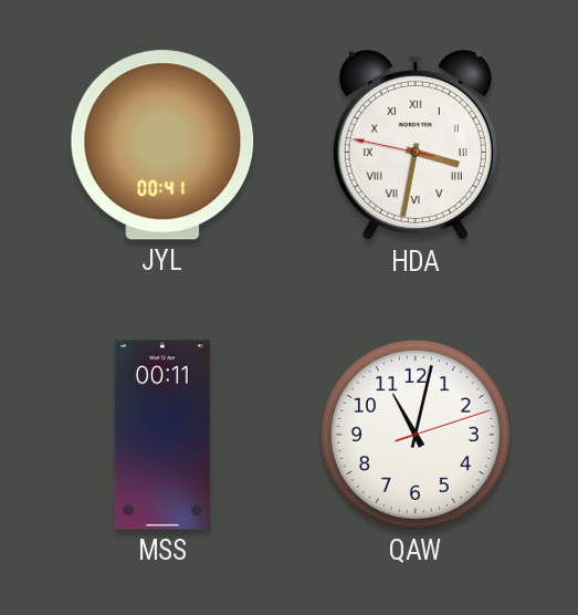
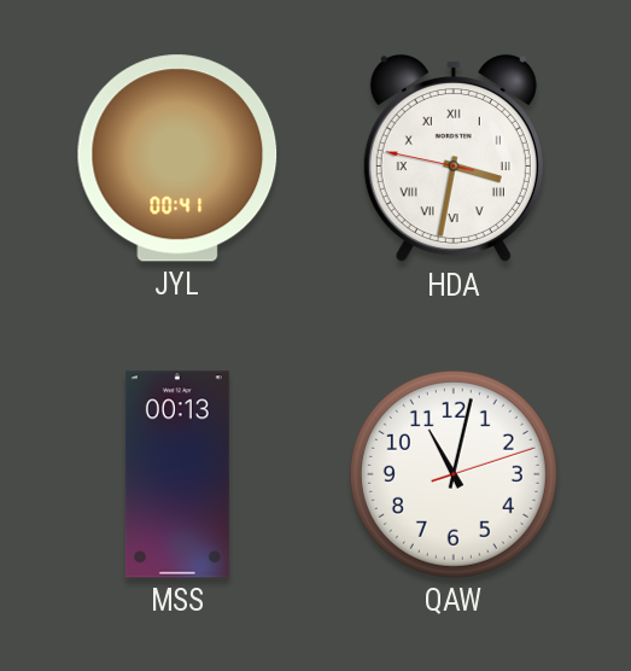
MSS: 00:11 -> 00:13
